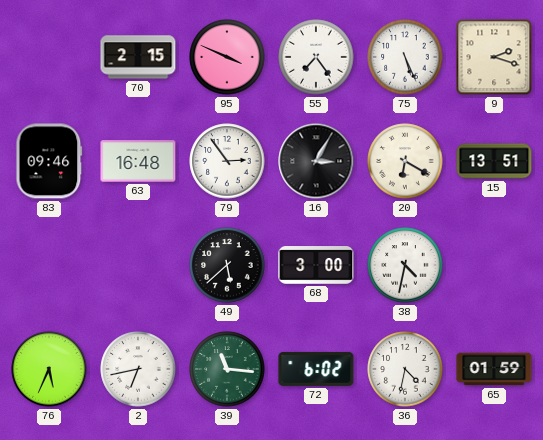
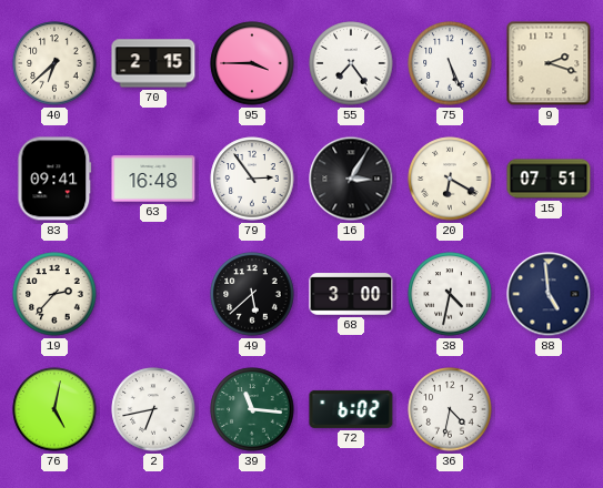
40: none -> 6:38
95: 3:49 -> 3:45
83: 09:46 -> 09:41
15: 13:51 -> 07:51
19: none -> 2:37
88: none -> 4:59
76: 5:34 -> 5:02
65: 01:59 -> none
